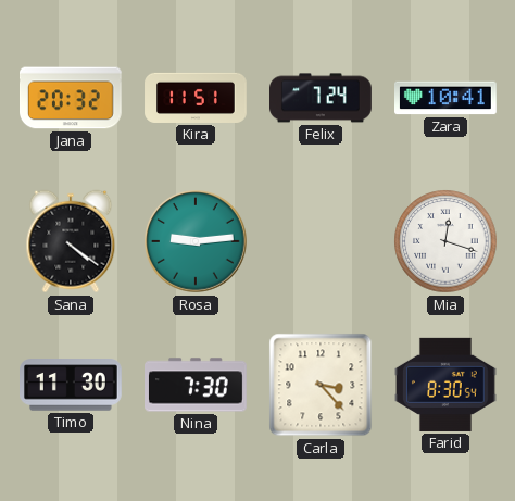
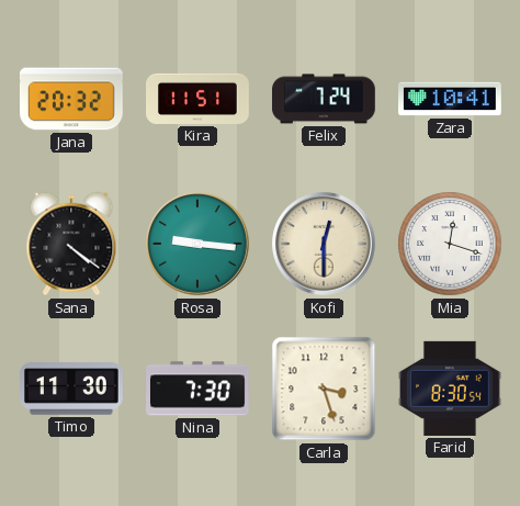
Rosa: 9:14 -> 9:16
Kofi: none -> 12:30
Carla: 3:23 -> 3:27
